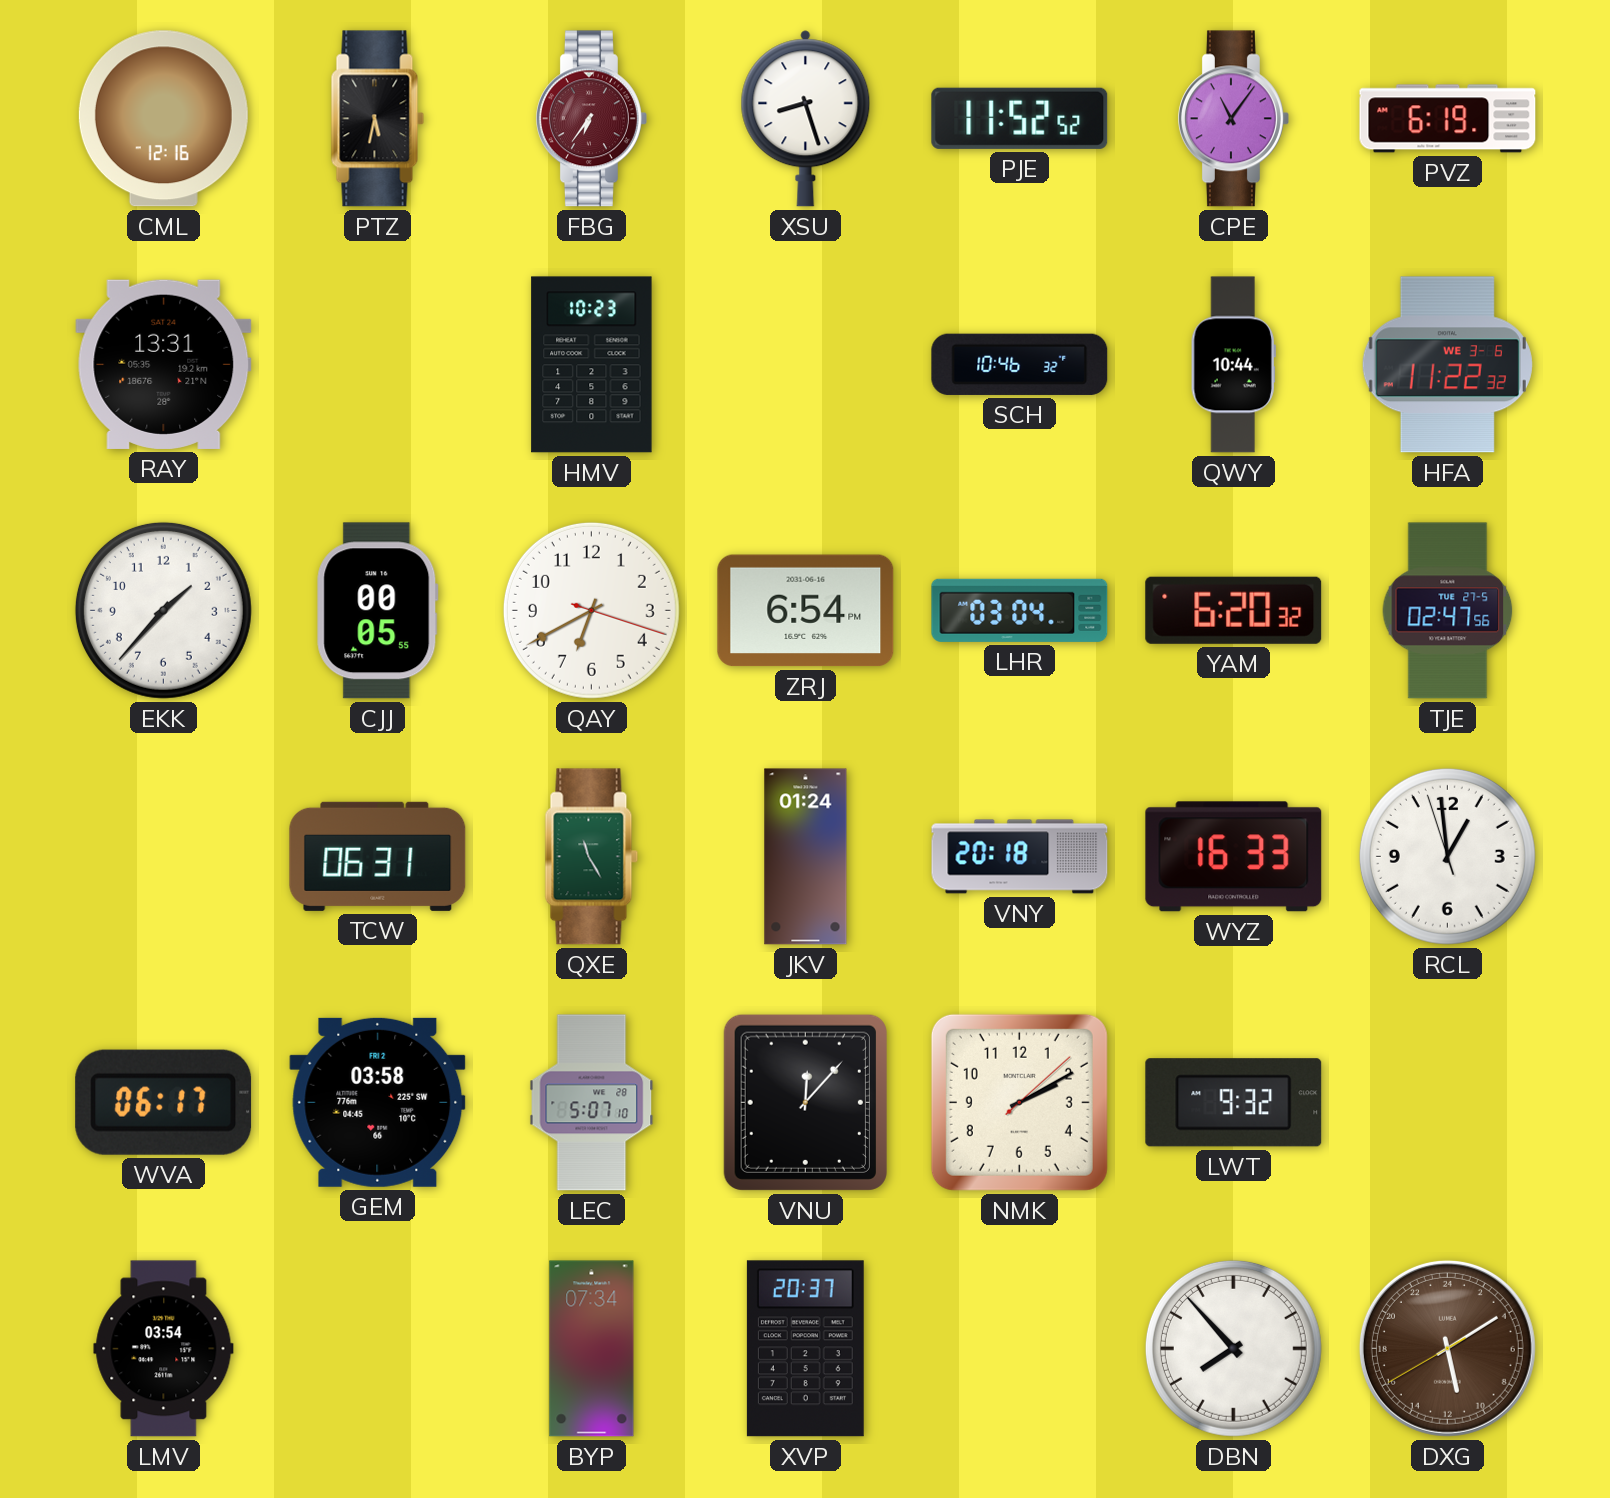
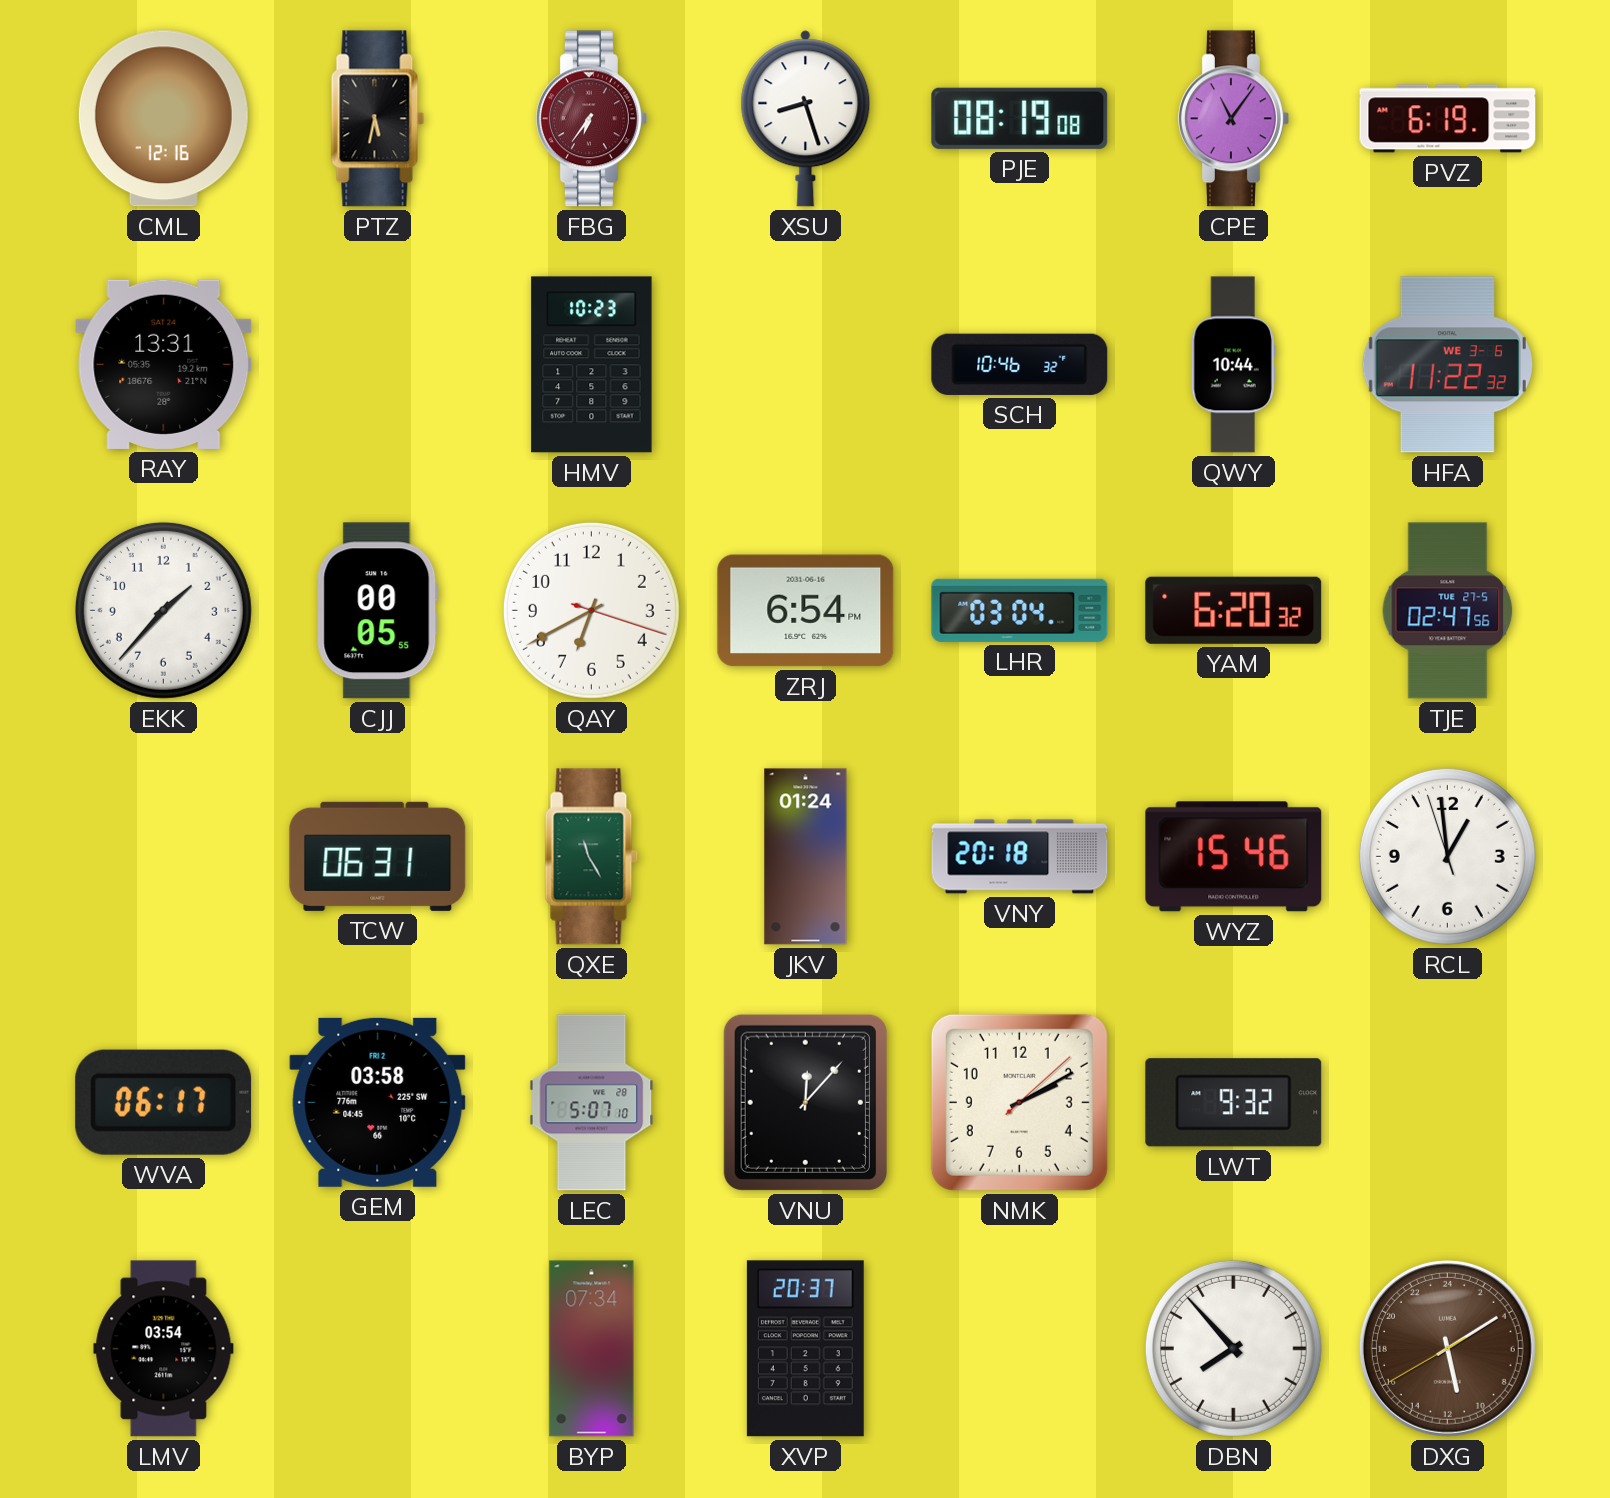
PJE: 11:52 -> 08:19
WYZ: 16:33 -> 15:46
